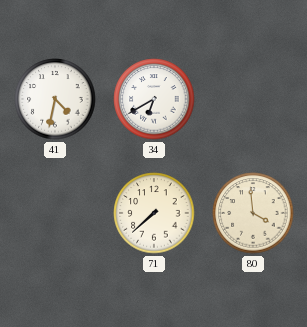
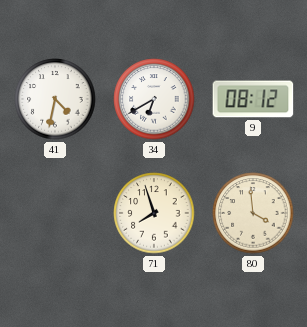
9: none -> 08:12
71: 7:38 -> 7:57
